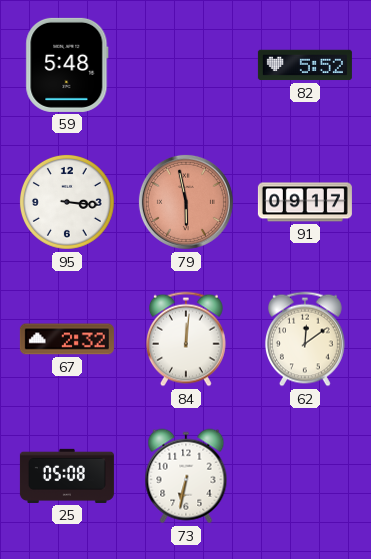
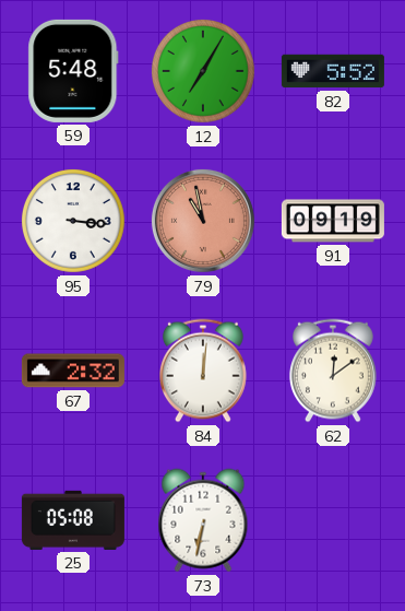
12: none -> 7:05
79: 5:58 -> 10:58
91: 09:17 -> 09:19
